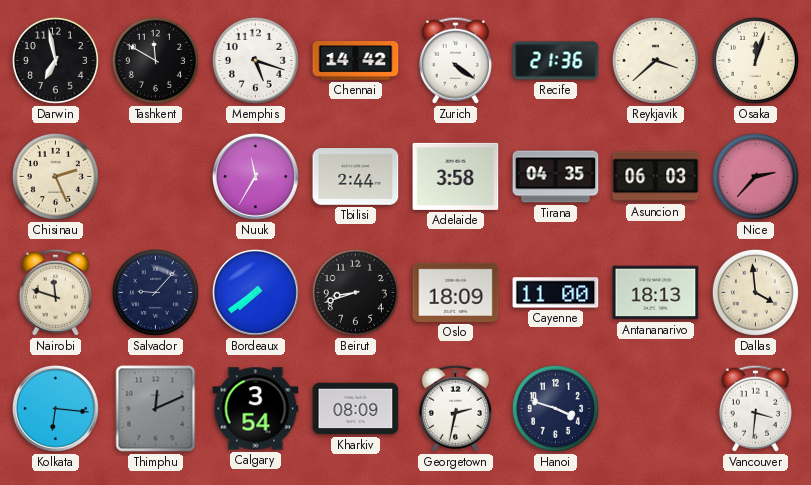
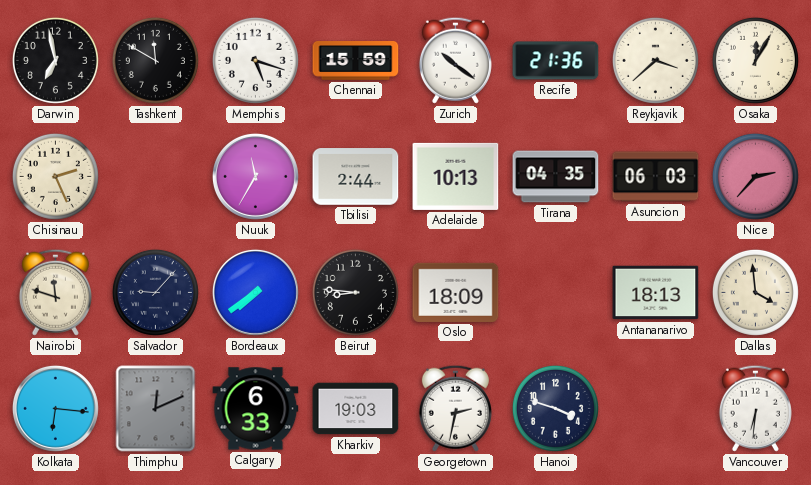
Chennai: 14:42 -> 15:59
Zurich: 4:21 -> 10:21
Osaka: 12:03 -> 12:05
Adelaide: 3:58 -> 10:13
Beirut: 8:42 -> 8:46
Cayenne: 11:00 -> none
Calgary: 3:54 -> 6:33
Kharkiv: 08:09 -> 19:03
Vancouver: 3:31 -> 6:31
